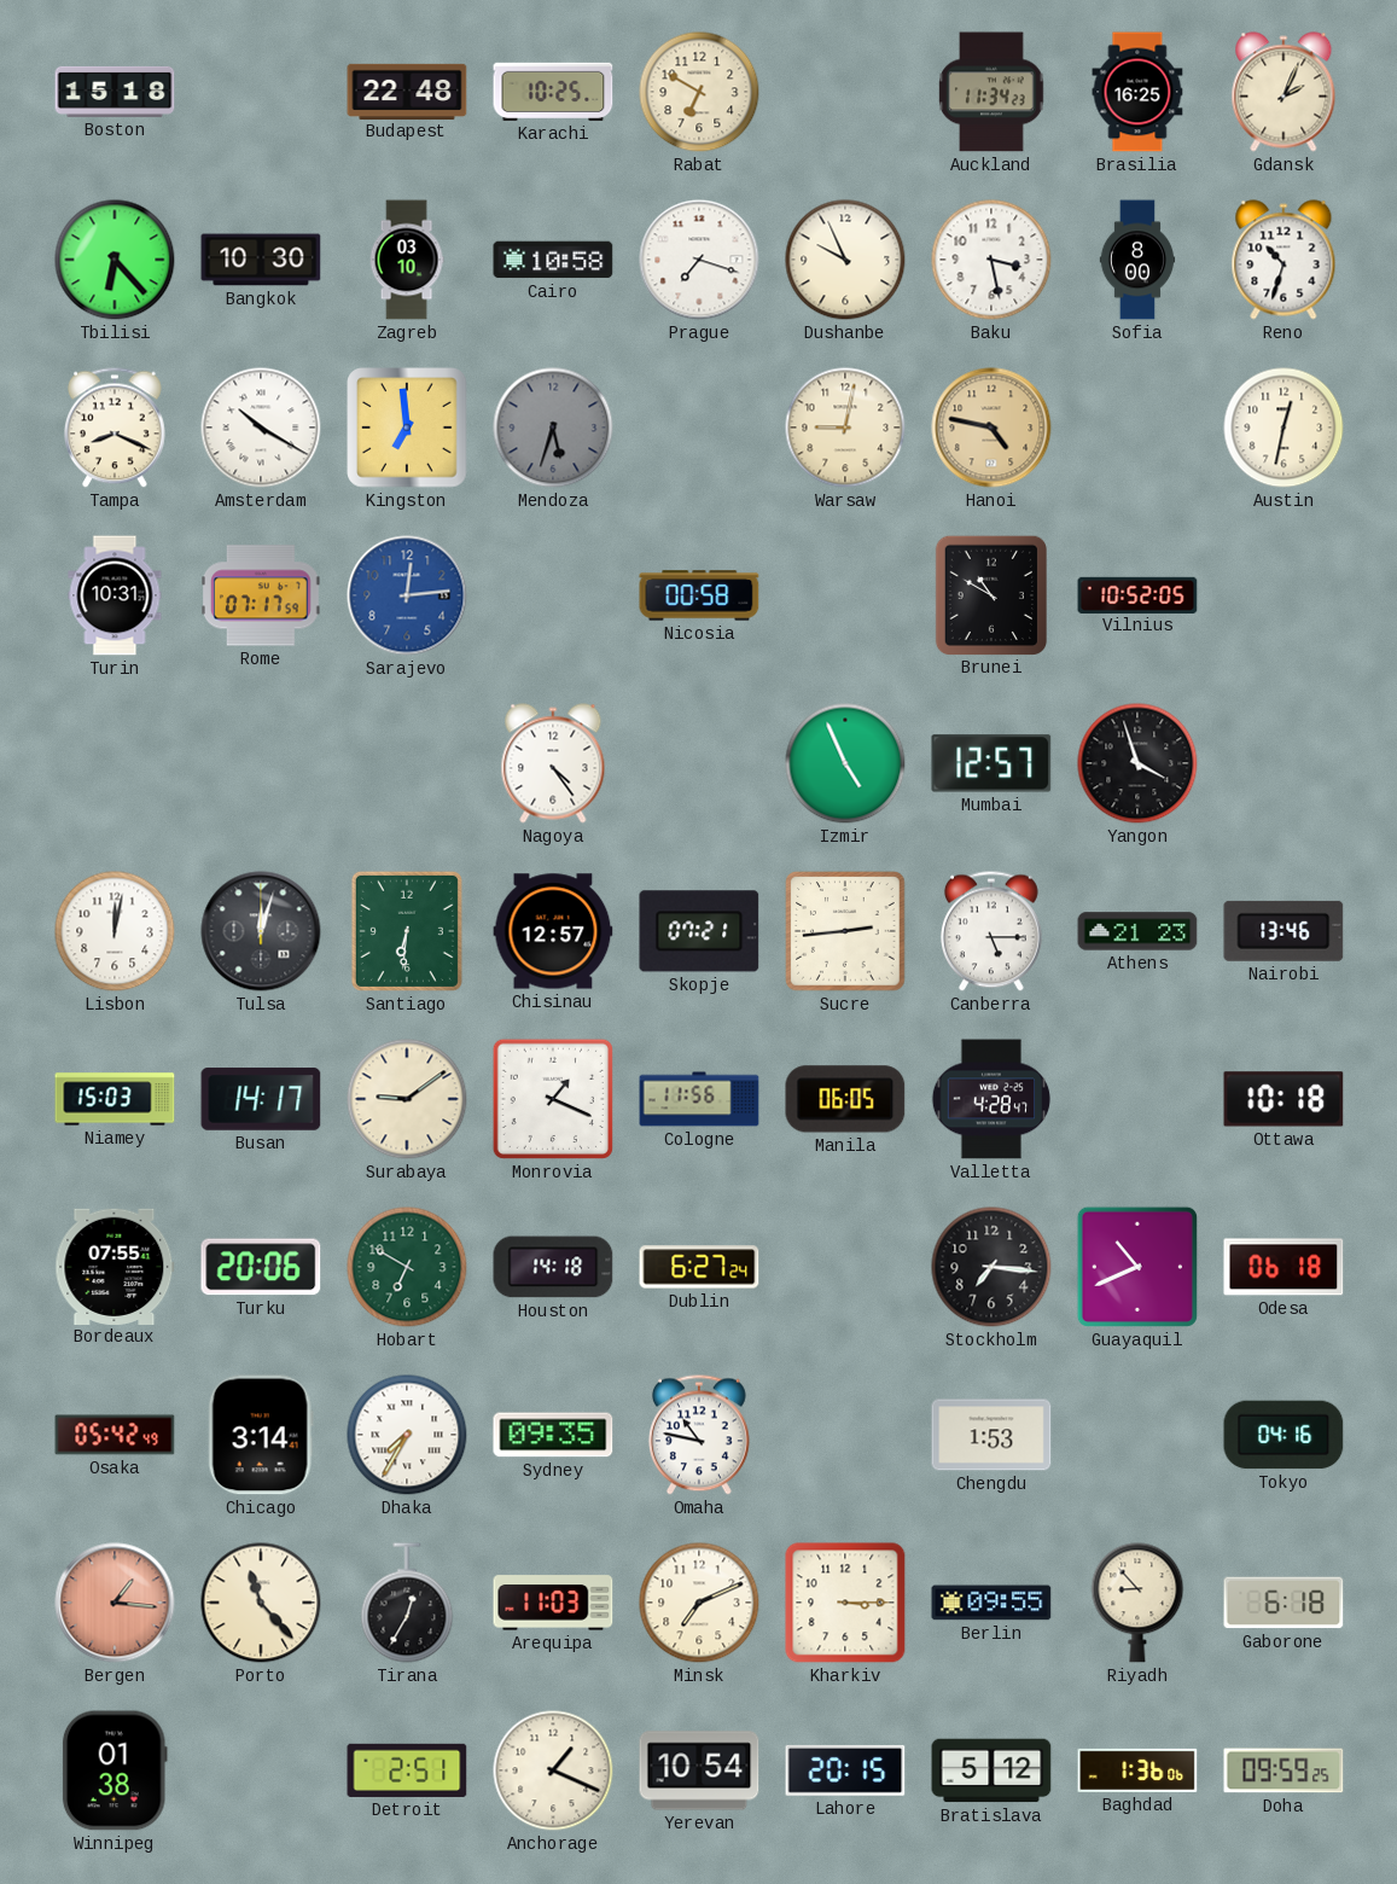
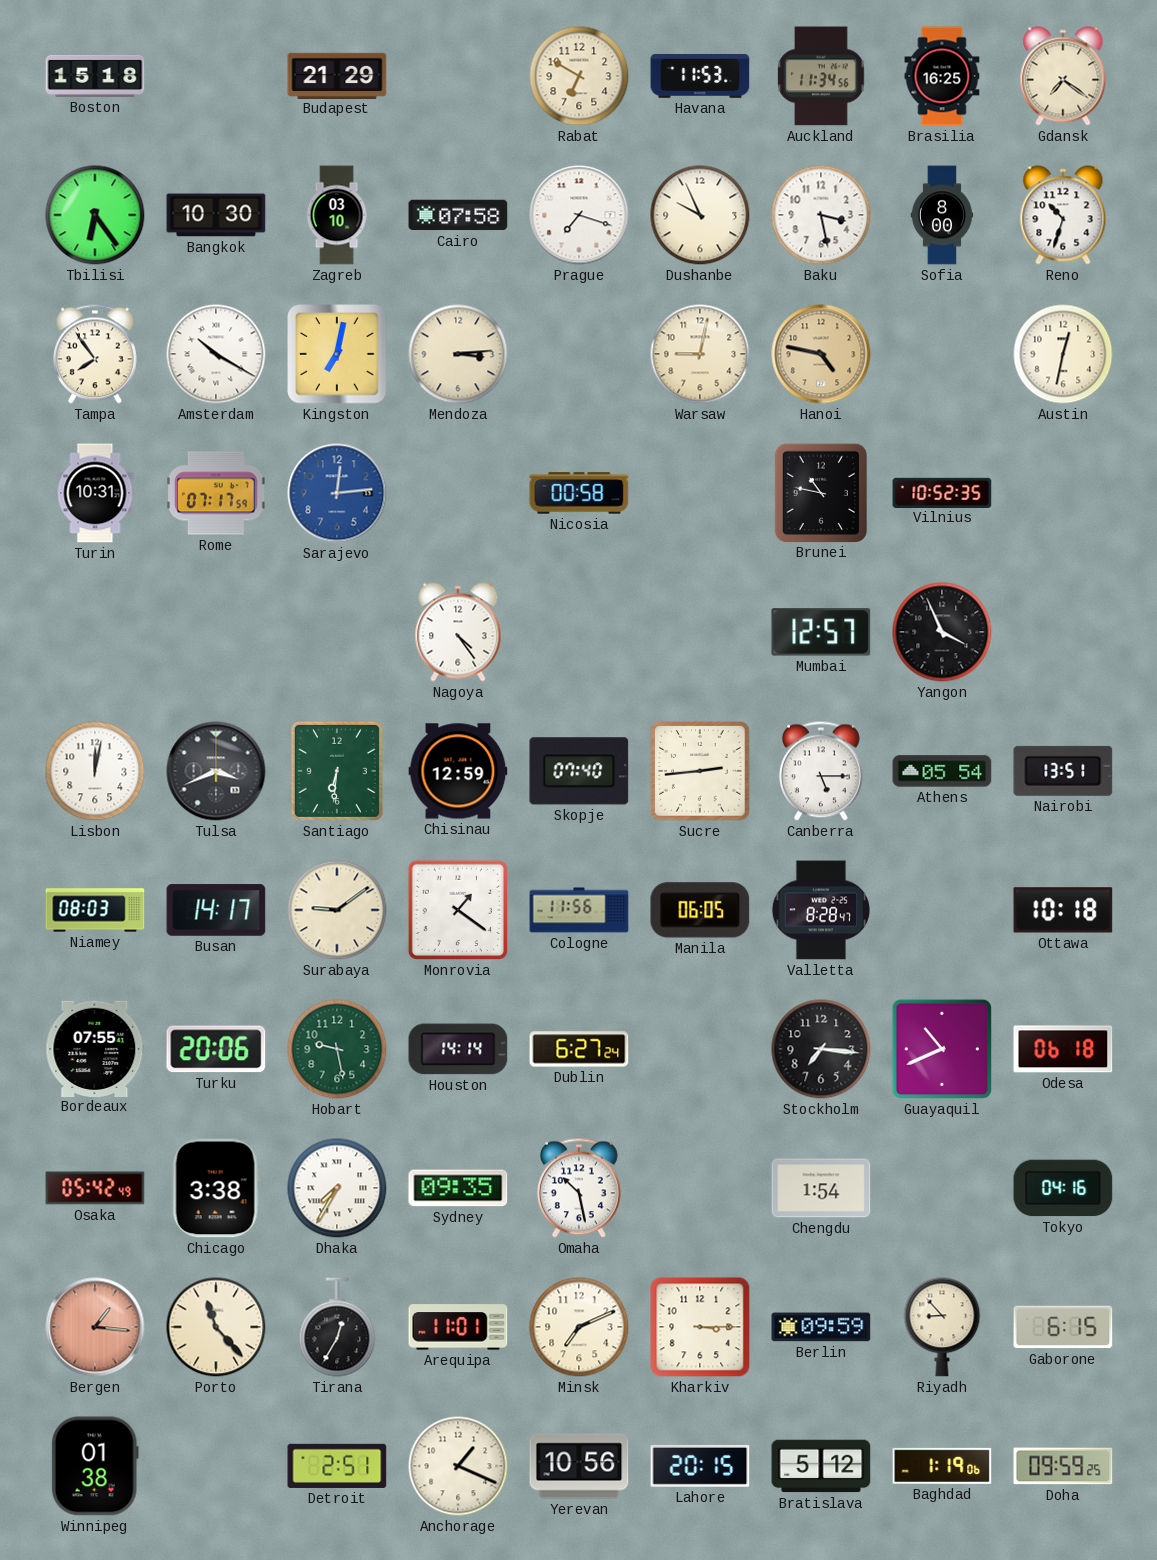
Budapest: 22:48 -> 21:29
Karachi: 10:25 -> none
Havana: none -> 11:53
Auckland: 11:34:23 -> 11:34:56
Gdansk: 2:04 -> 7:21
Tbilisi: 6:23 -> 6:24
Cairo: 10:58 -> 07:58
Tampa: 8:19 -> 7:54
Kingston: 6:59 -> 7:02
Mendoza: 5:33 -> 3:14
Mendoza dial: grey -> cream
Brunei: 10:50 -> 10:47
Vilnius: 10:52:05 -> 10:52:35
Izmir: 4:56 -> none
Yangon: 3:57 -> 3:56
Tulsa: 12:03 -> 3:41
Chisinau: 12:57 -> 12:59
Skopje: 07:21 -> 07:40
Athens: 21:23 -> 05:54
Nairobi: 13:46 -> 13:51
Niamey: 15:03 -> 08:03
Monrovia: 1:19 -> 1:21
Valletta: 4:28 -> 8:28
Hobart: 6:50 -> 9:28
Houston: 14:18 -> 14:14
Chicago: 3:14 -> 3:38
Omaha: 10:47 -> 10:28
Chengdu: 1:53 -> 1:54
Arequipa: 11:03 -> 11:01
Berlin: 09:55 -> 09:59
Gaborone: 6:18 -> 6:15
Yerevan: 10:54 -> 10:56
Baghdad: 1:36 -> 1:19
